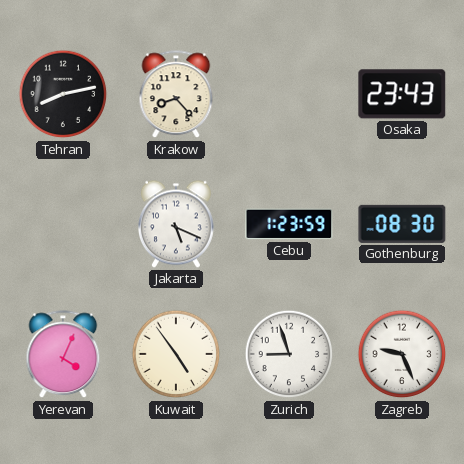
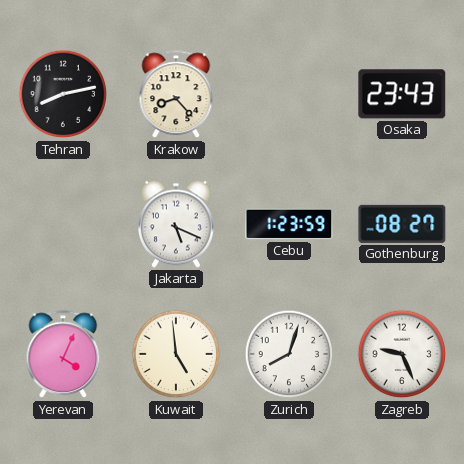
Gothenburg: 08:30 -> 08:27
Kuwait: 4:54 -> 4:59
Zurich: 8:57 -> 8:03
